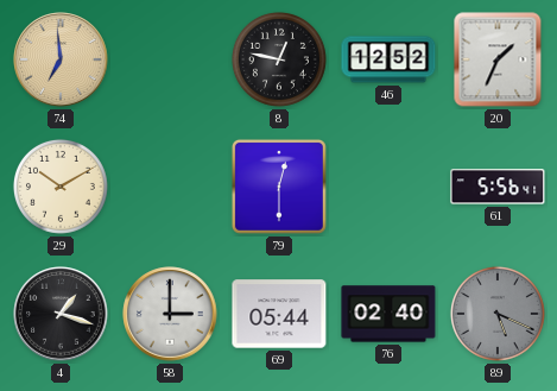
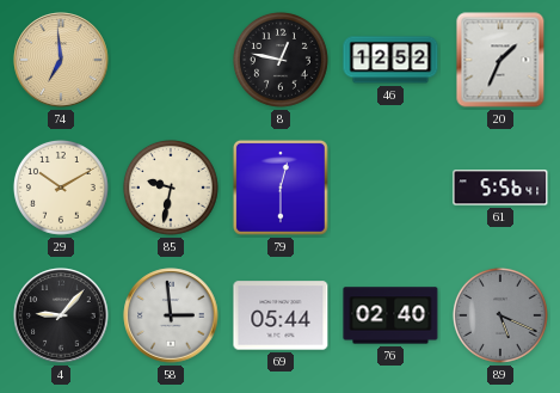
85: none -> 9:32
4: 1:18 -> 9:07
58: 3:00 -> 2:59
